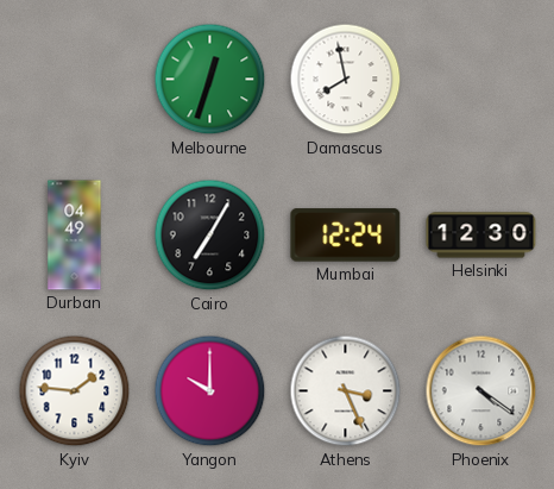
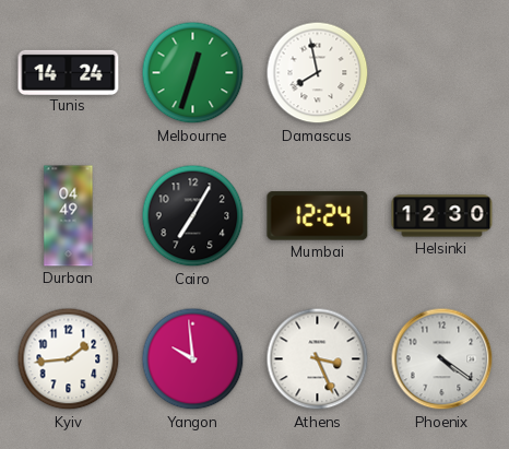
Tunis: none -> 14:24
Kyiv: 1:46 -> 1:44
Yangon: 10:00 -> 9:59
